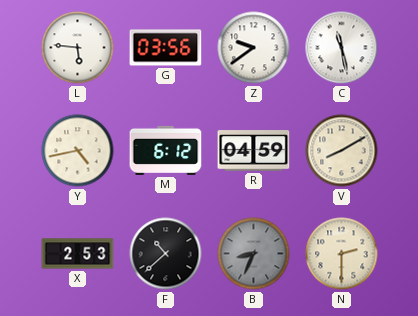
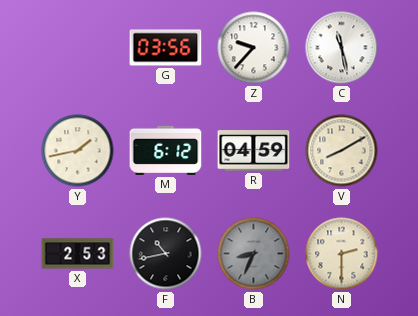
L: 5:46 -> none
Z: 9:39 -> 9:37
Y: 4:43 -> 1:43
F: 10:38 -> 10:43
